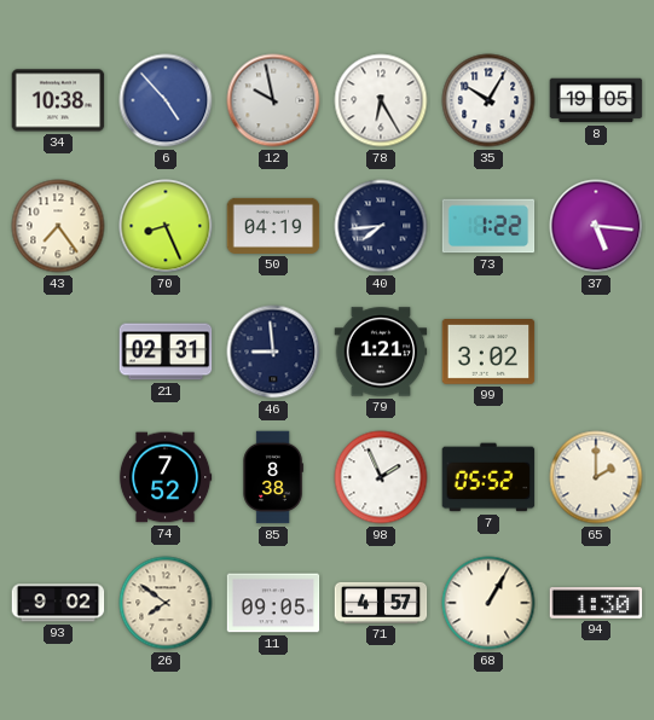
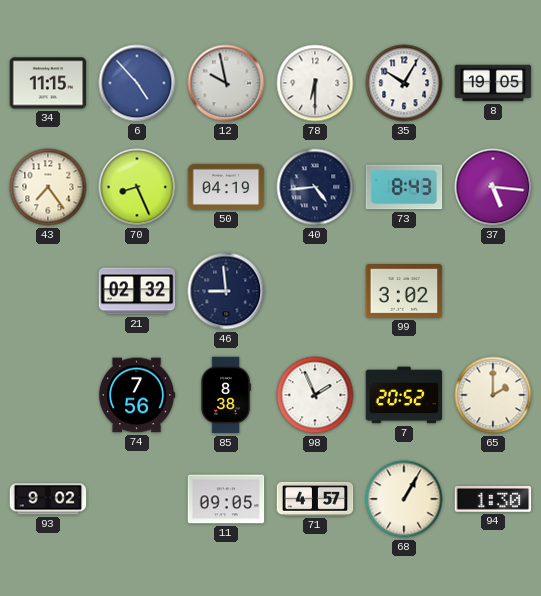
34: 10:38 -> 11:15
78: 6:25 -> 6:30
40: 7:44 -> 4:44
73: 1:22 -> 8:43
21: 02:31 -> 02:32
79: 1:21 -> none
74: 7:52 -> 7:56
7: 05:52 -> 20:52
26: 7:51 -> none
